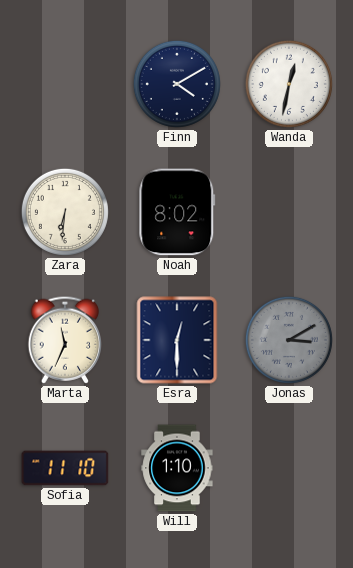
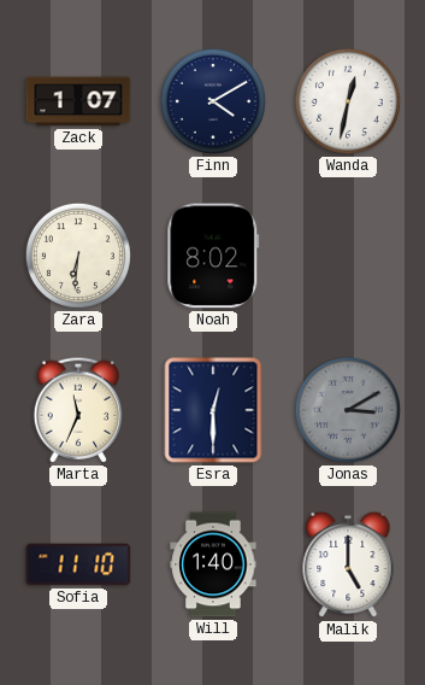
Zack: none -> 1:07
Will: 1:10 -> 1:40
Malik: none -> 5:00
